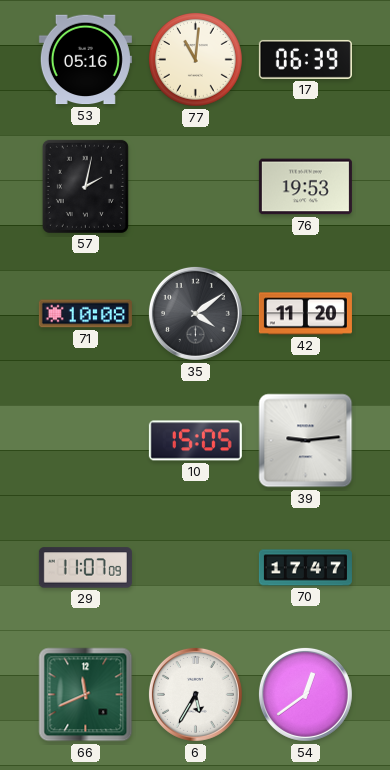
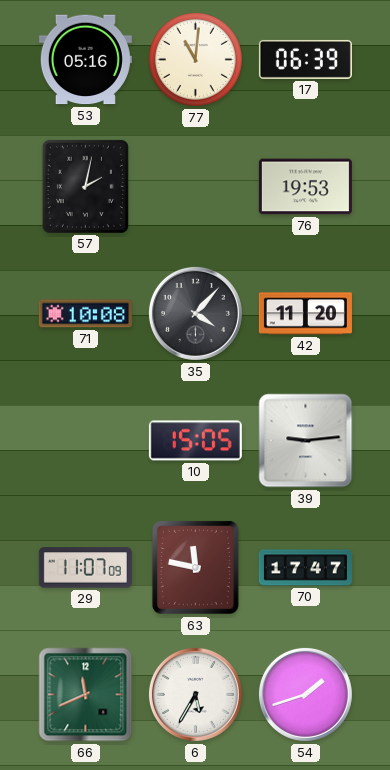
35: 4:09 -> 4:07
63: none -> 11:47
54: 12:39 -> 1:42
